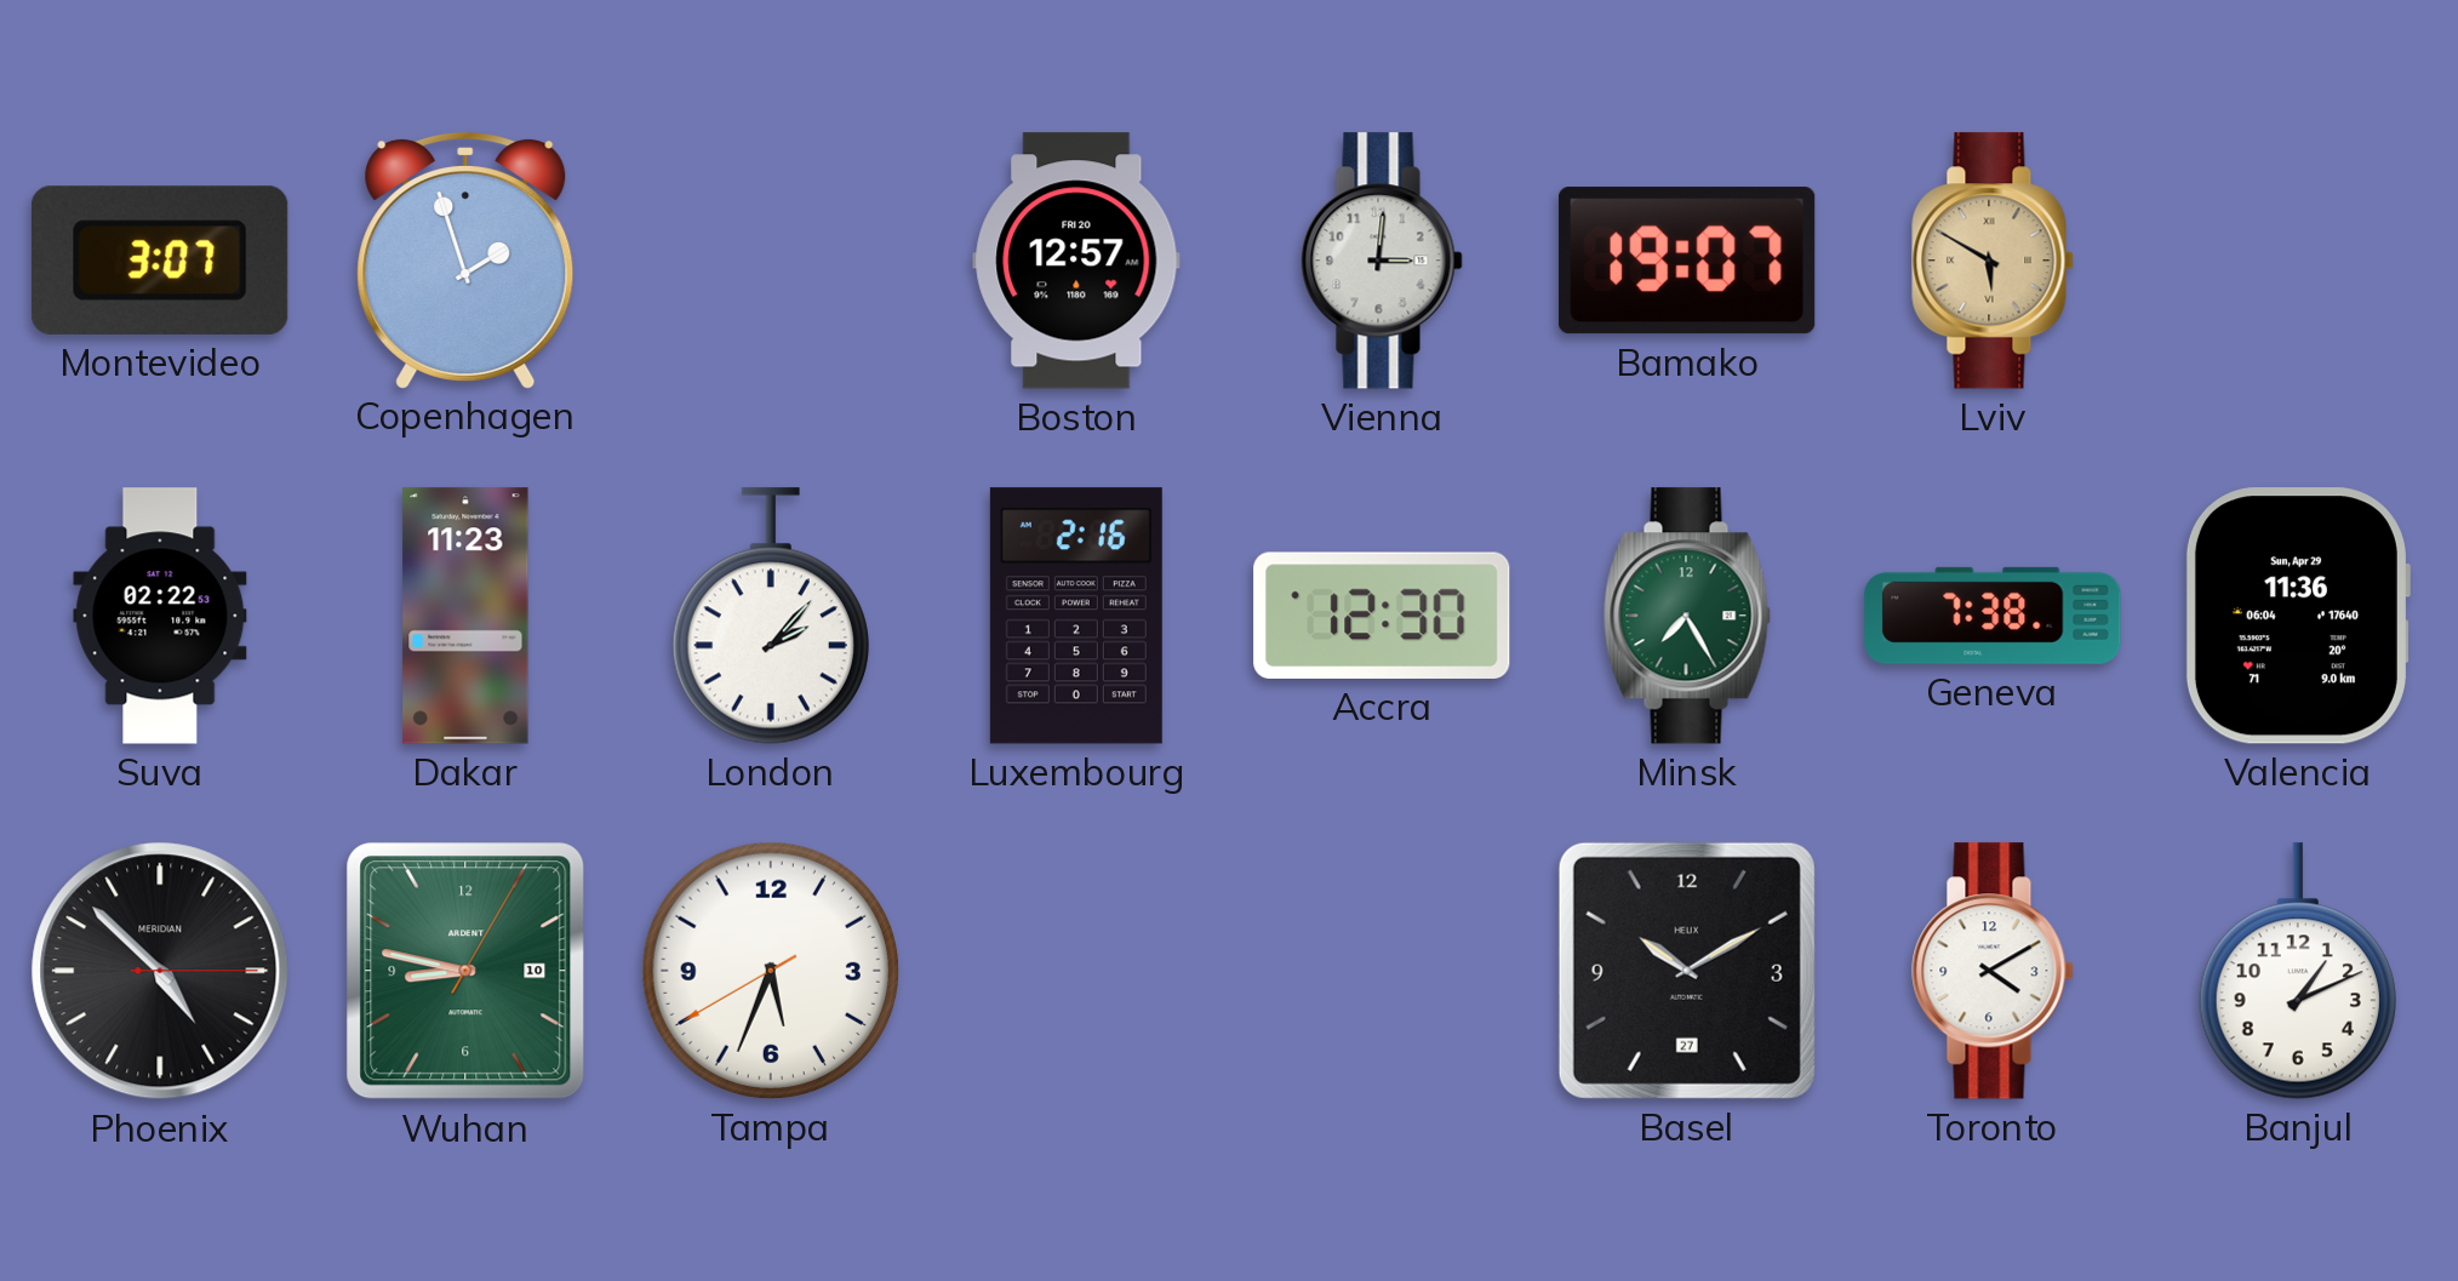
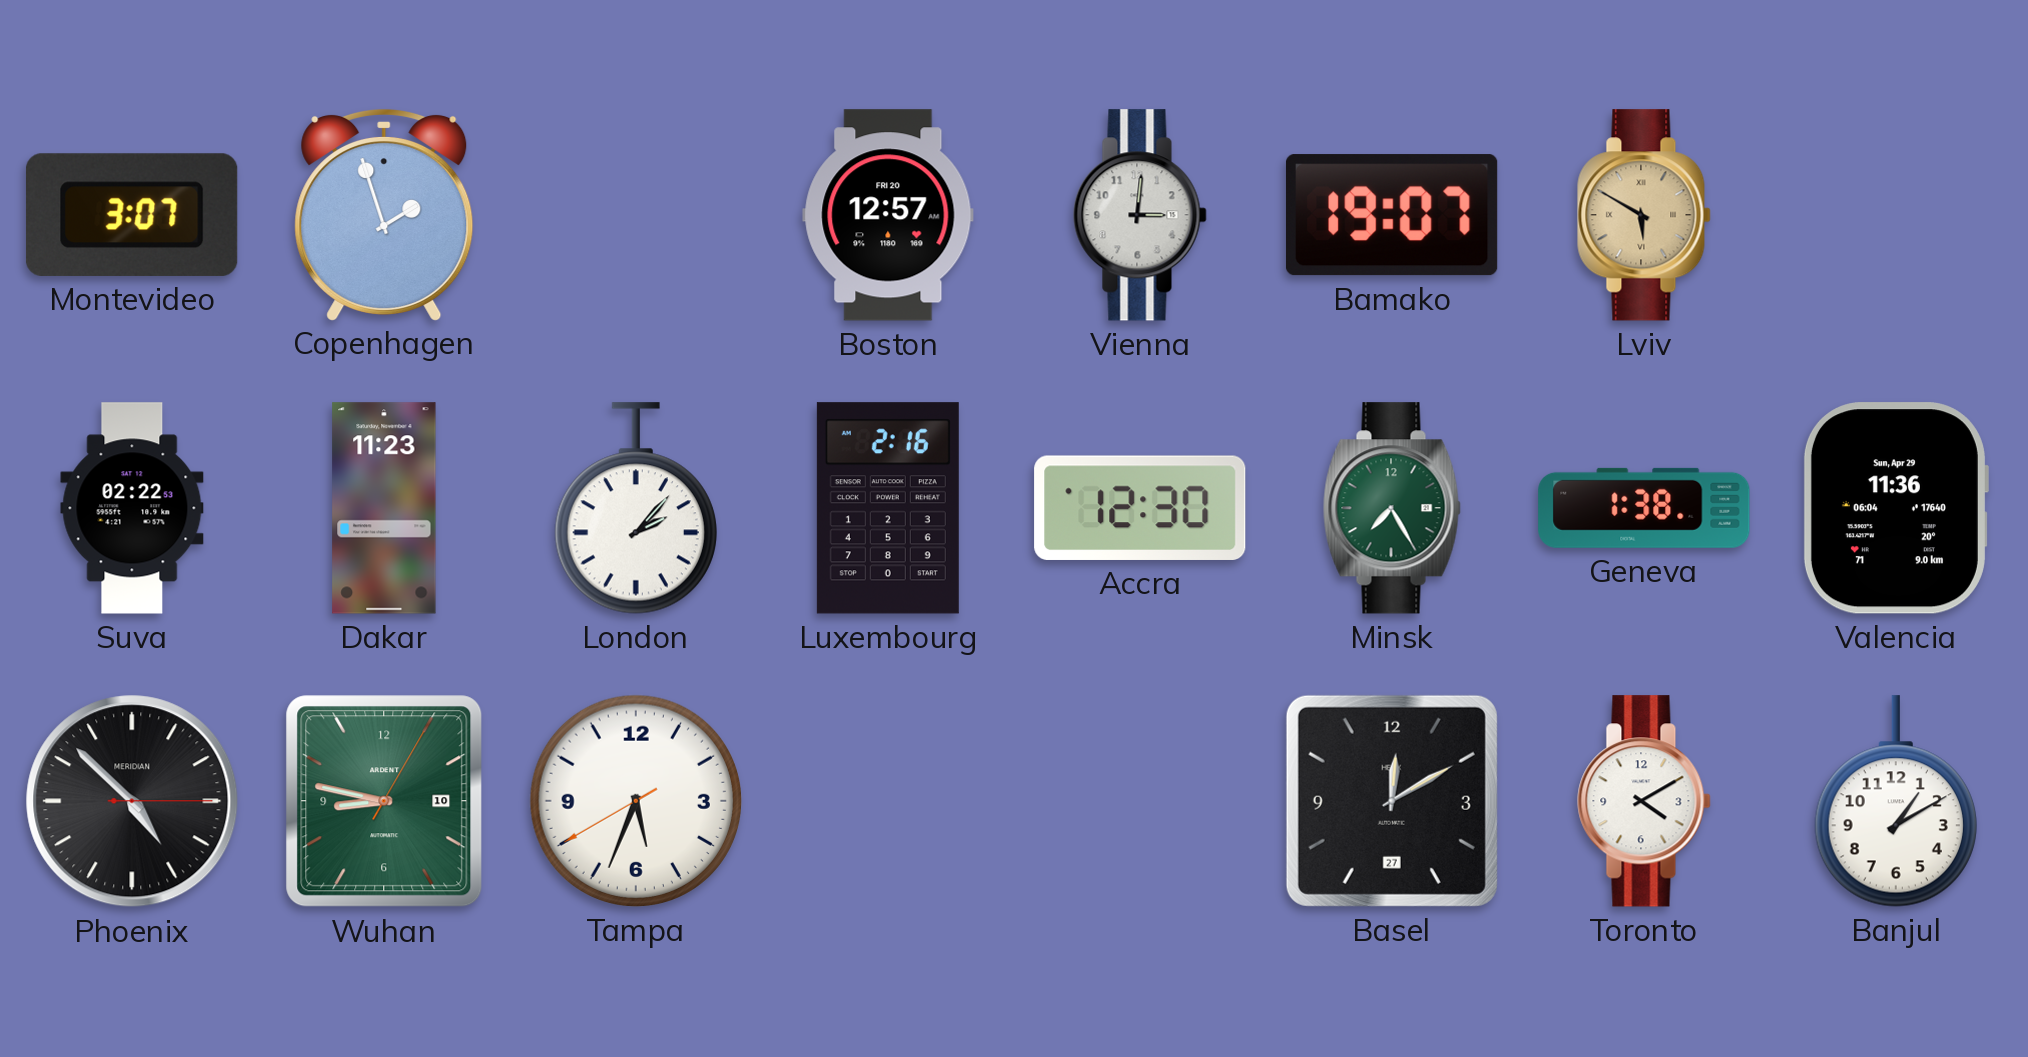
Geneva: 7:38 -> 1:38
Basel: 10:10 -> 12:10
Banjul: 1:11 -> 1:10
